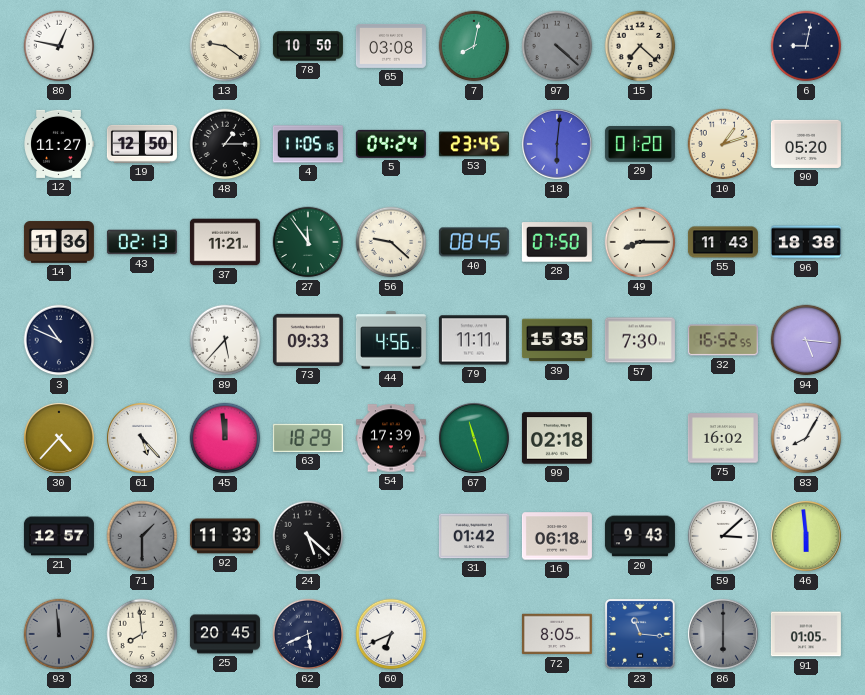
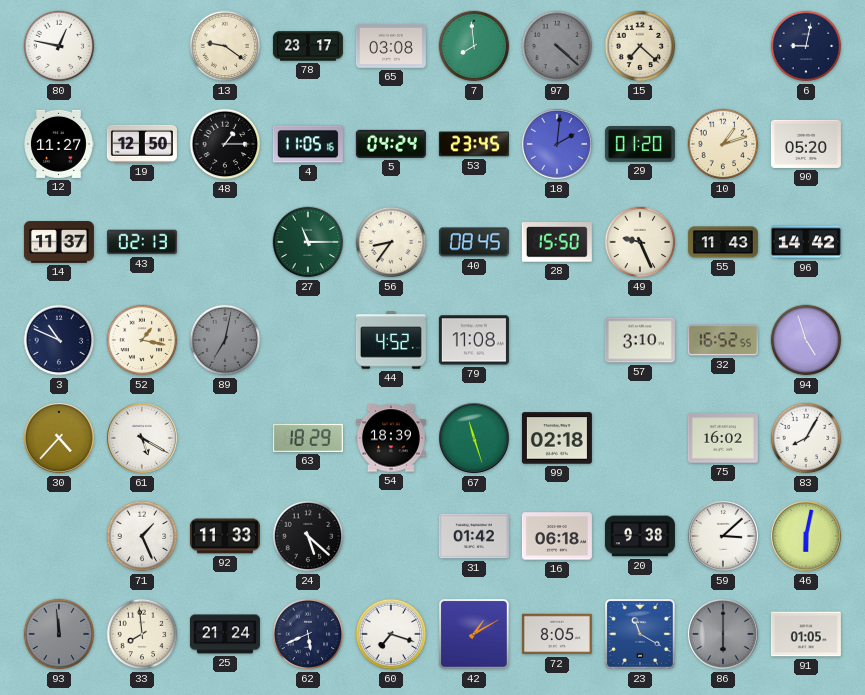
78: 10:50 -> 23:17
7: 8:02 -> 7:59
18: 6:01 -> 2:01
14: 11:36 -> 11:37
37: 11:21 -> none
27: 11:54 -> 11:15
56: 9:22 -> 8:36
28: 07:50 -> 15:50
49: 8:15 -> 9:26
96: 18:38 -> 14:42
52: none -> 1:17
89: 5:37 -> 7:02
89 dial: white -> grey
73: 09:33 -> none
44: 4:56 -> 4:52
79: 11:11 -> 11:08
39: 15:35 -> none
57: 7:30 -> 3:10
94: 5:16 -> 4:57
61: 5:23 -> 5:20
45: 11:59 -> none
54: 17:39 -> 18:39
21: 12:57 -> none
71: 1:30 -> 1:26
71 dial: grey -> white
20: 9:43 -> 9:38
46: 5:59 -> 6:02
25: 20:45 -> 21:24
60: 6:41 -> 7:18
42: none -> 1:10
23: 11:16 -> 11:20
